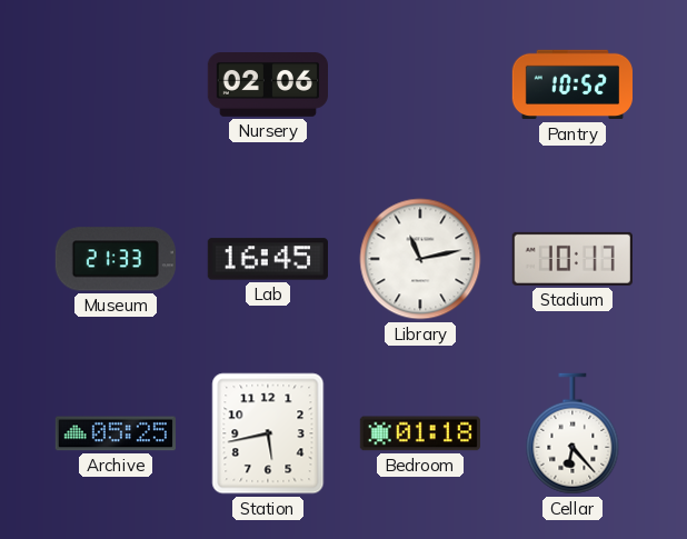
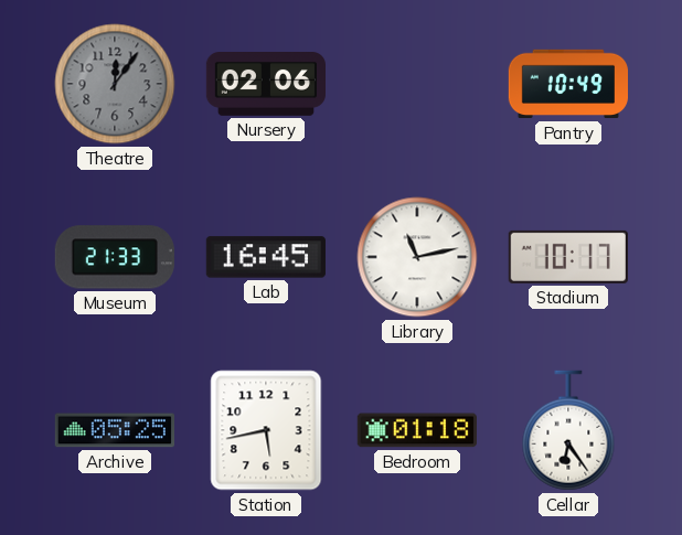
Theatre: none -> 12:06
Pantry: 10:52 -> 10:49
Cellar: 6:23 -> 6:24
